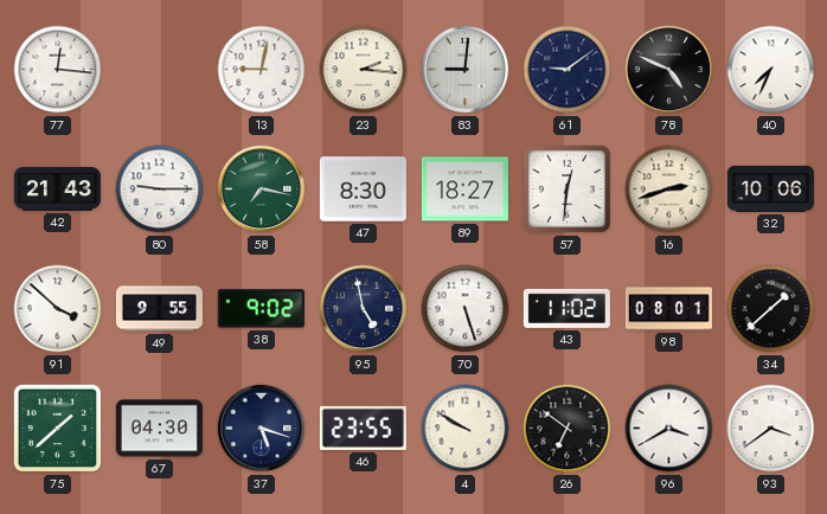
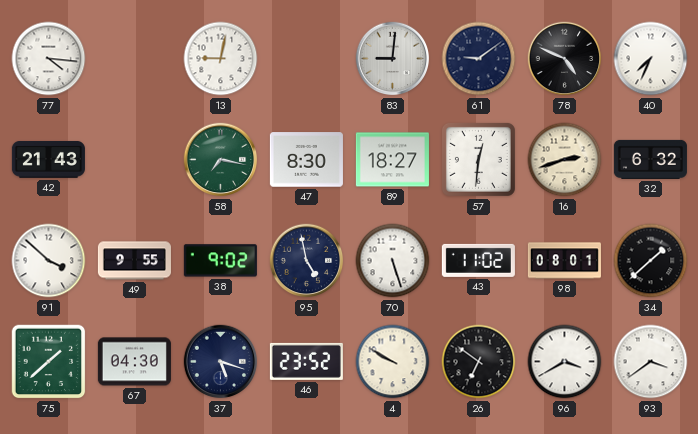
77: 12:16 -> 4:16
23: 2:16 -> none
80: 9:15 -> none
32: 10:06 -> 6:32
46: 23:55 -> 23:52
